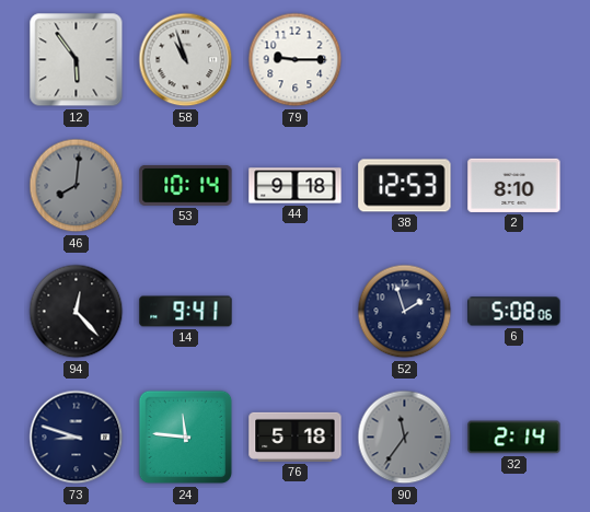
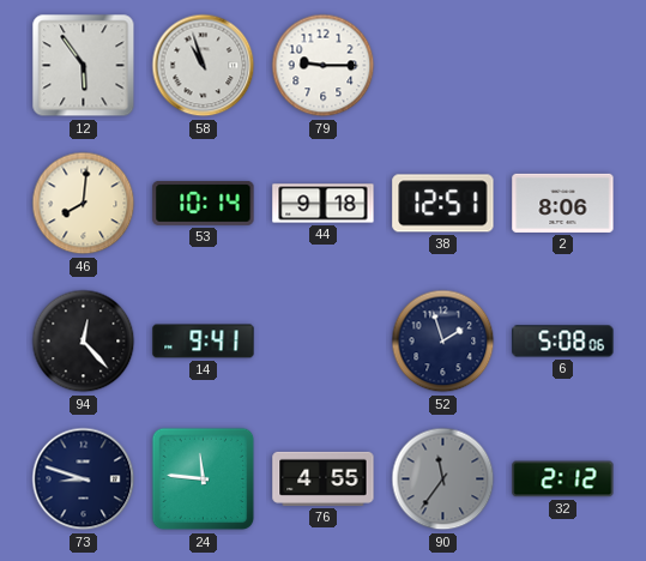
46 dial: grey -> cream
38: 12:53 -> 12:51
2: 8:10 -> 8:06
76: 5:18 -> 4:55
32: 2:14 -> 2:12
